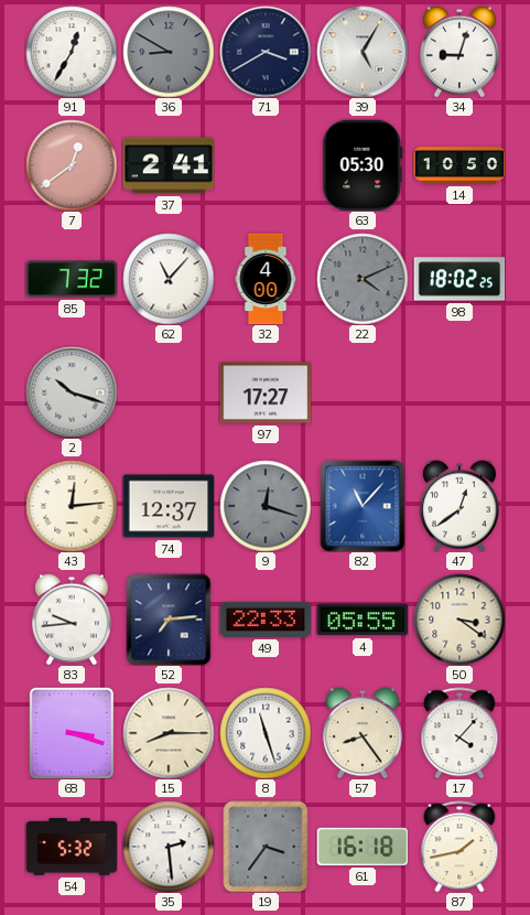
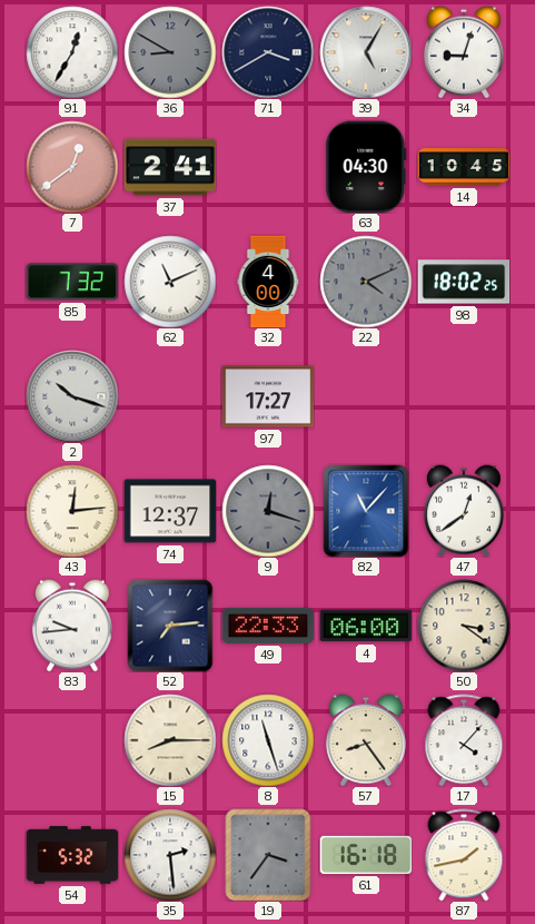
63: 05:30 -> 04:30
14: 10:50 -> 10:45
62: 11:07 -> 11:11
4: 05:55 -> 06:00
68: 3:18 -> none
